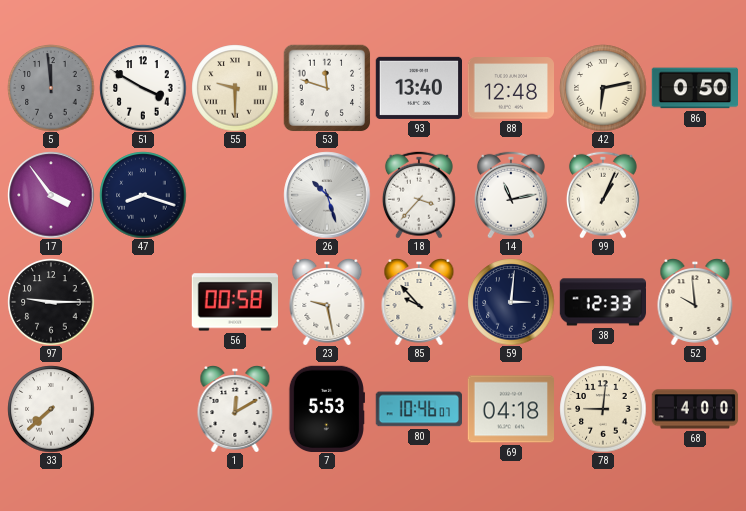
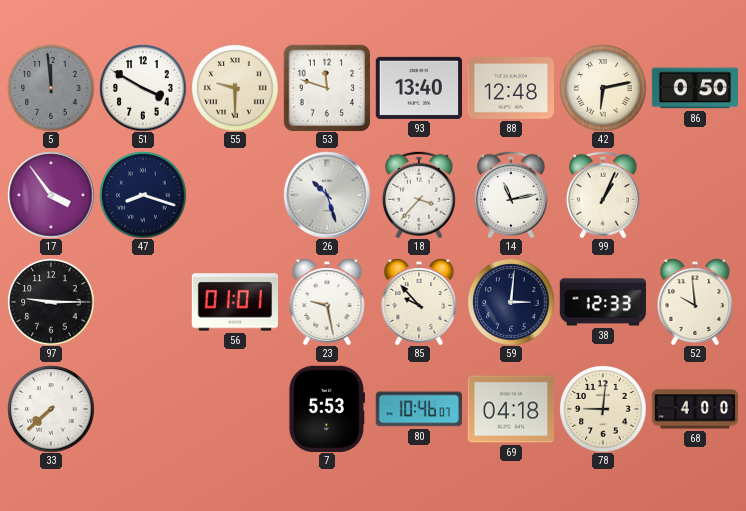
56: 00:58 -> 01:01
1: 12:10 -> none
